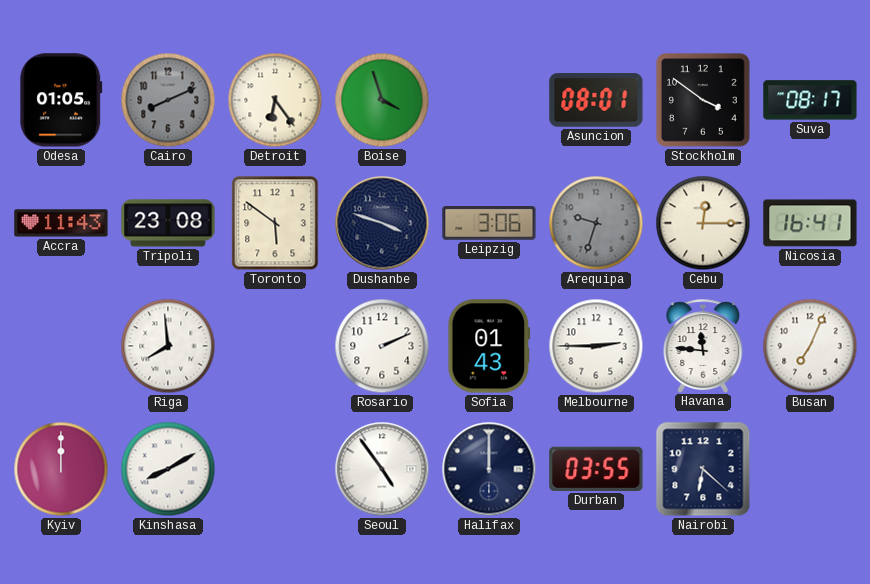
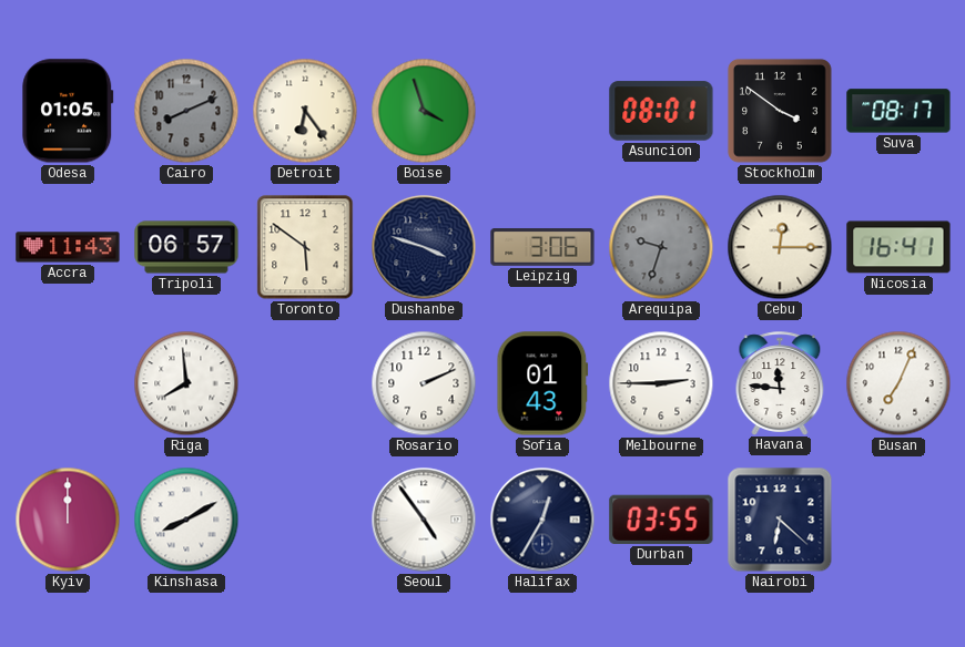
Tripoli: 23:08 -> 06:57
Halifax: 12:00 -> 12:35
